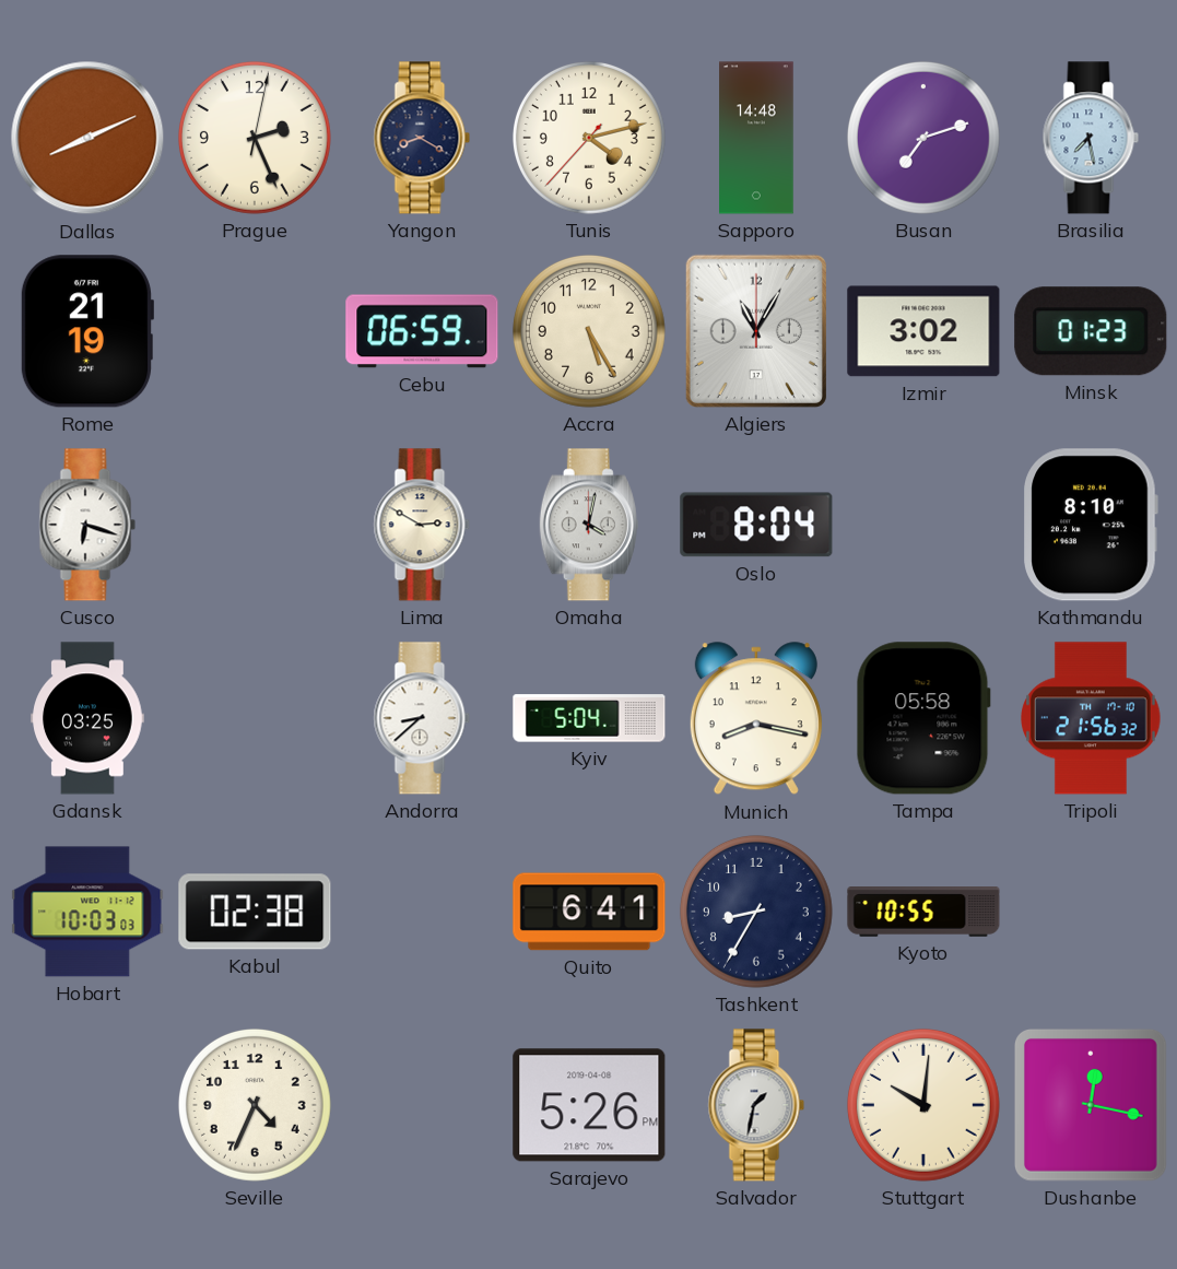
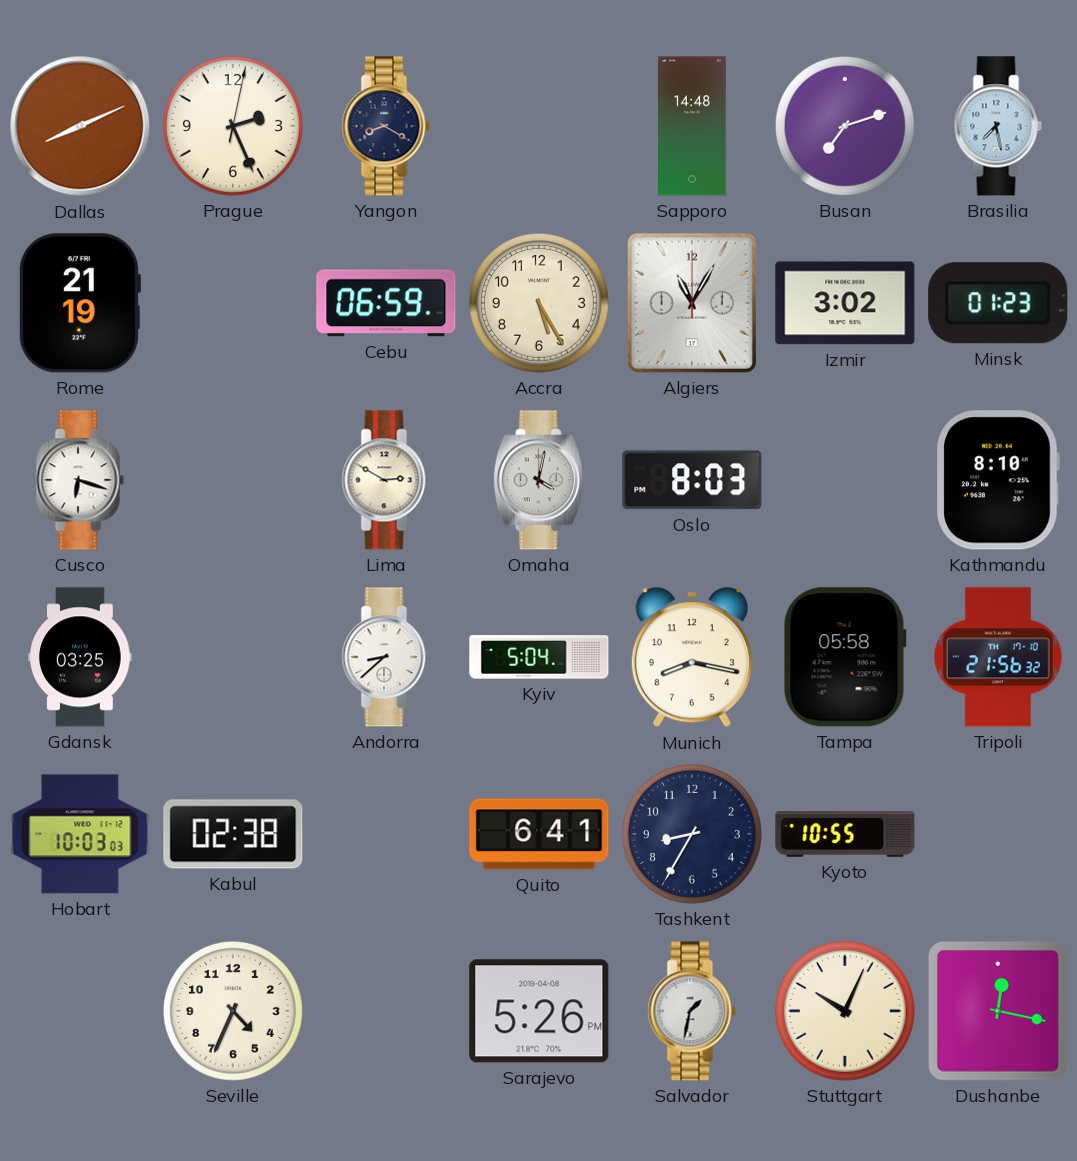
Tunis: 4:12 -> none
Oslo: 8:04 -> 8:03
Stuttgart: 10:01 -> 10:04
